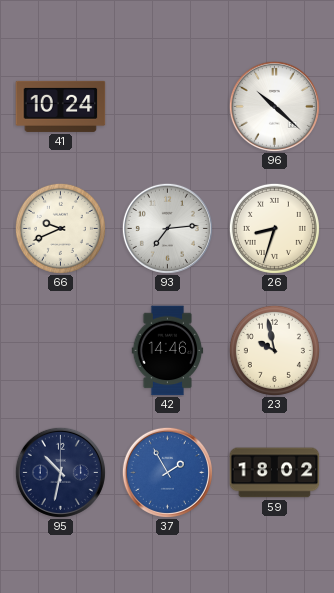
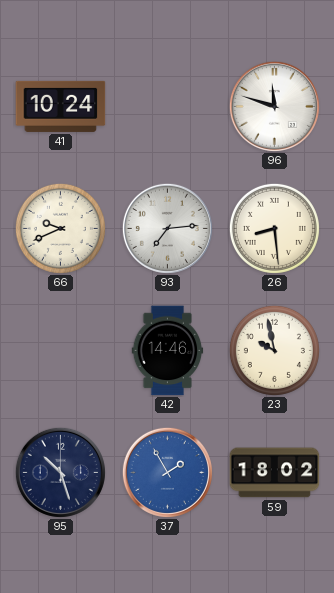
96: 10:22 -> 11:48
26: 8:33 -> 8:29
95: 10:32 -> 10:27
